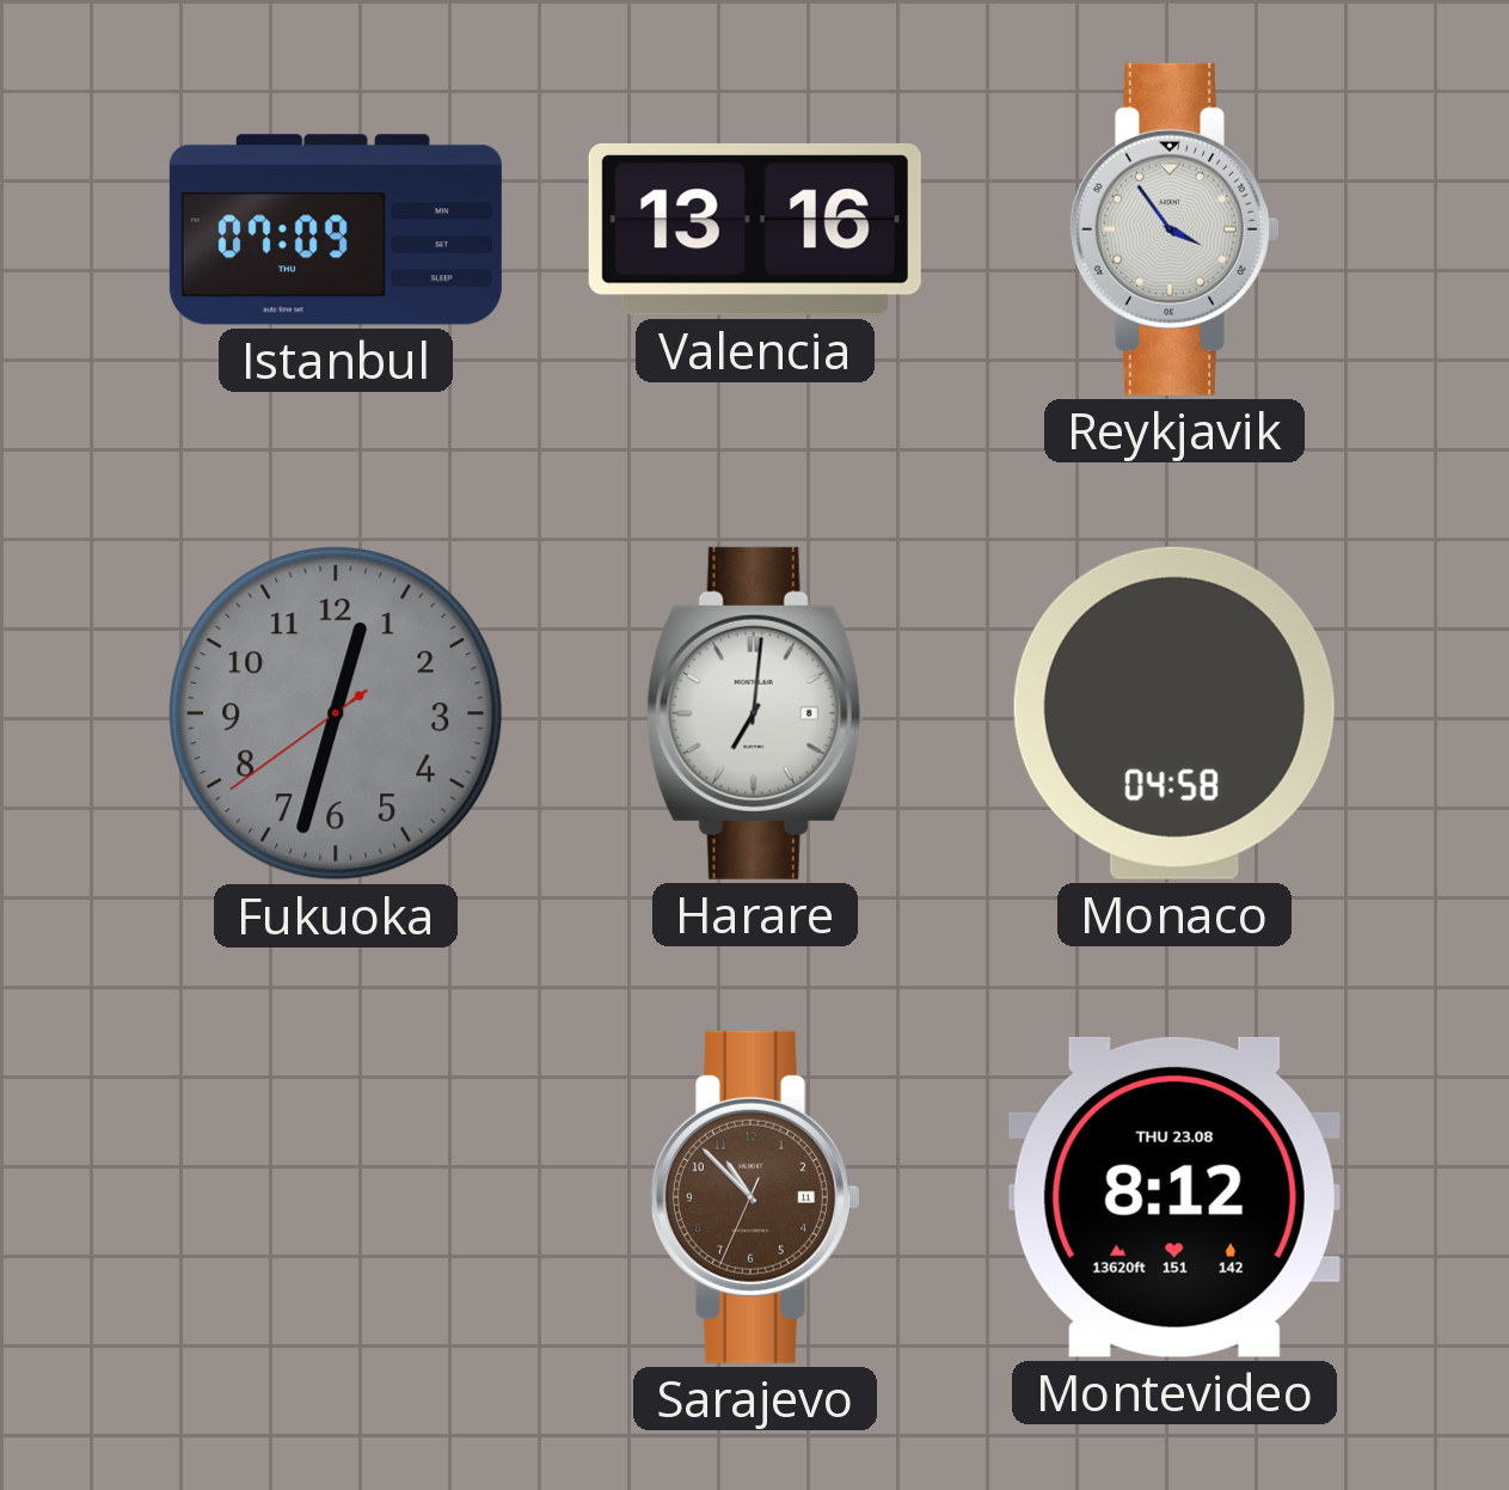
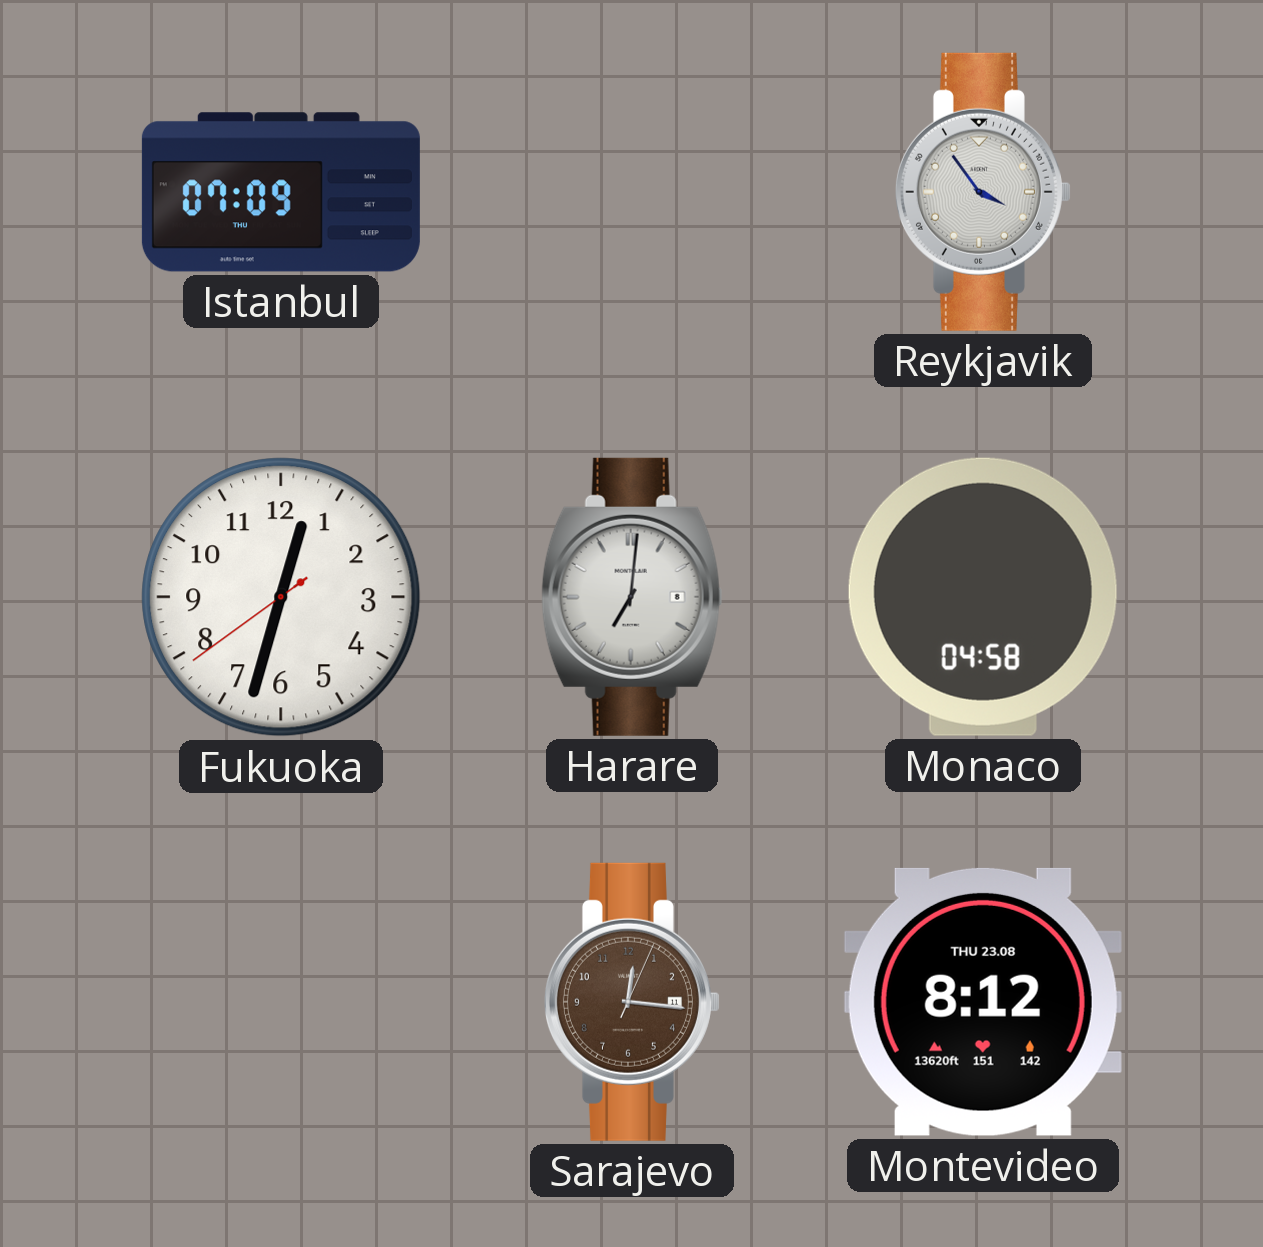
Valencia: 13:16 -> none
Fukuoka dial: grey -> white
Sarajevo: 10:52 -> 12:16
